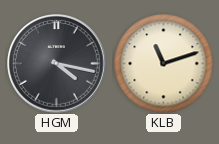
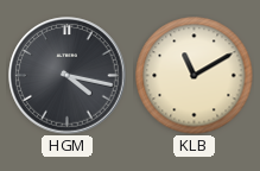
KLB: 11:12 -> 11:10
